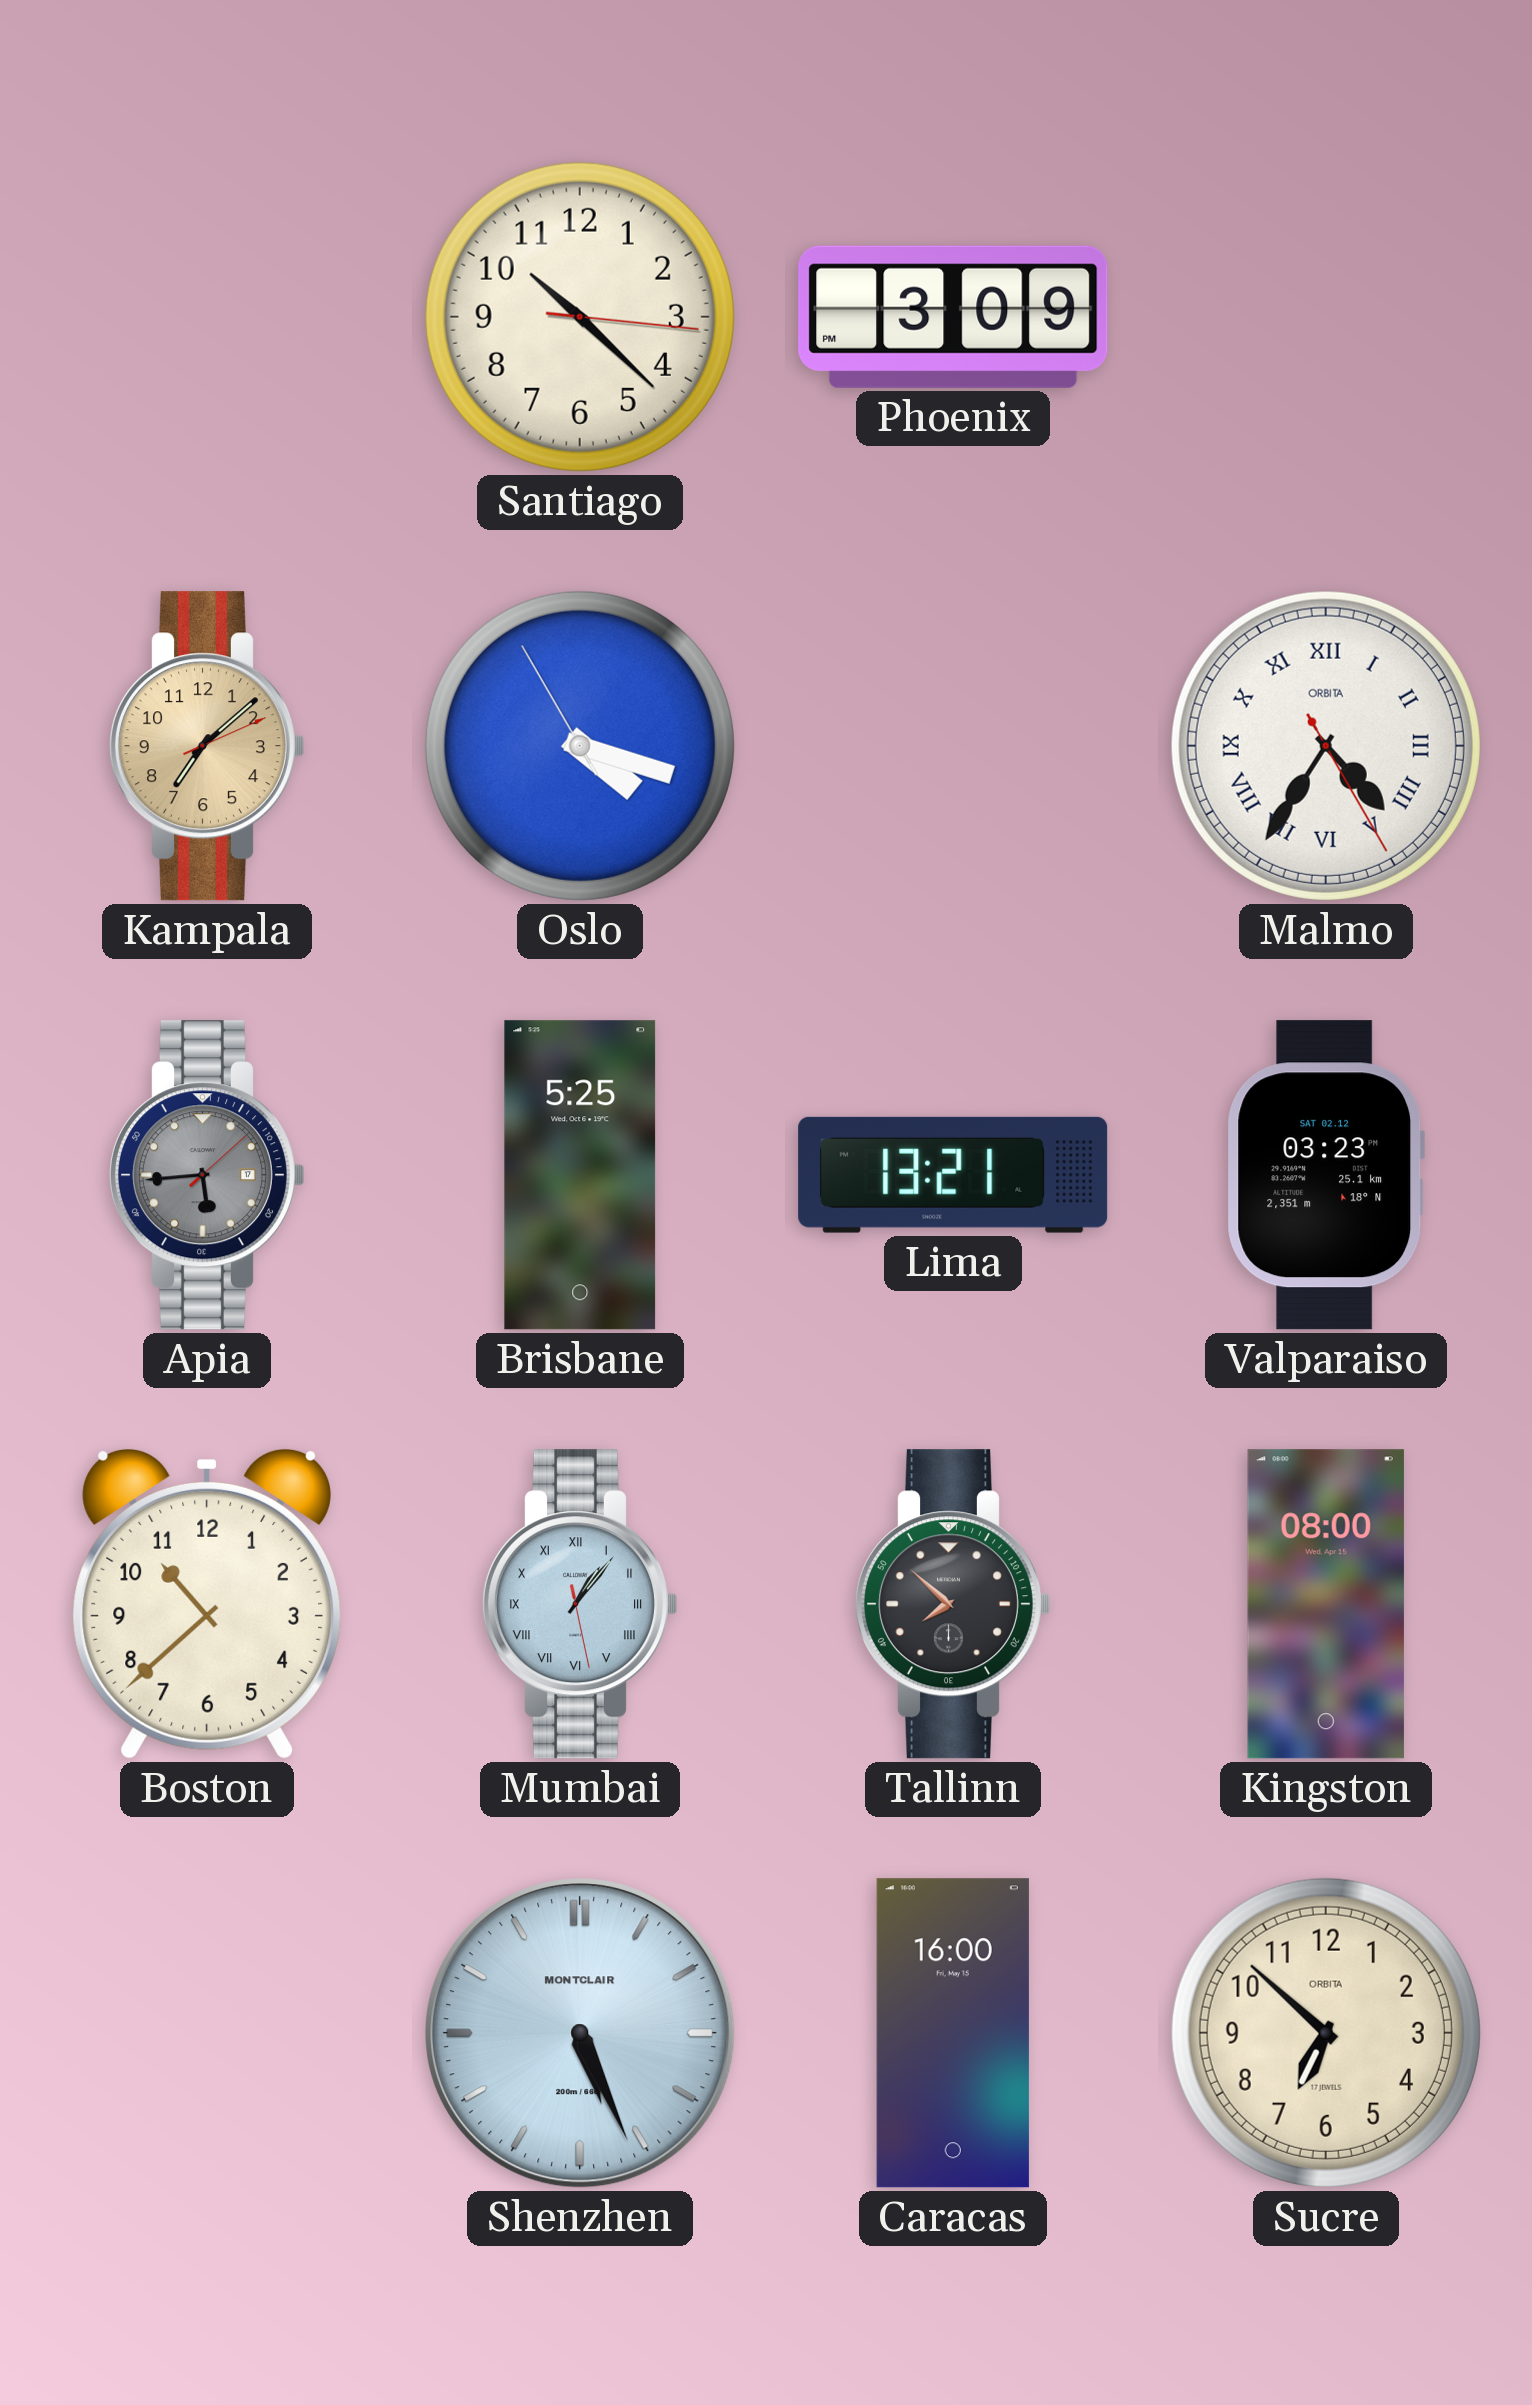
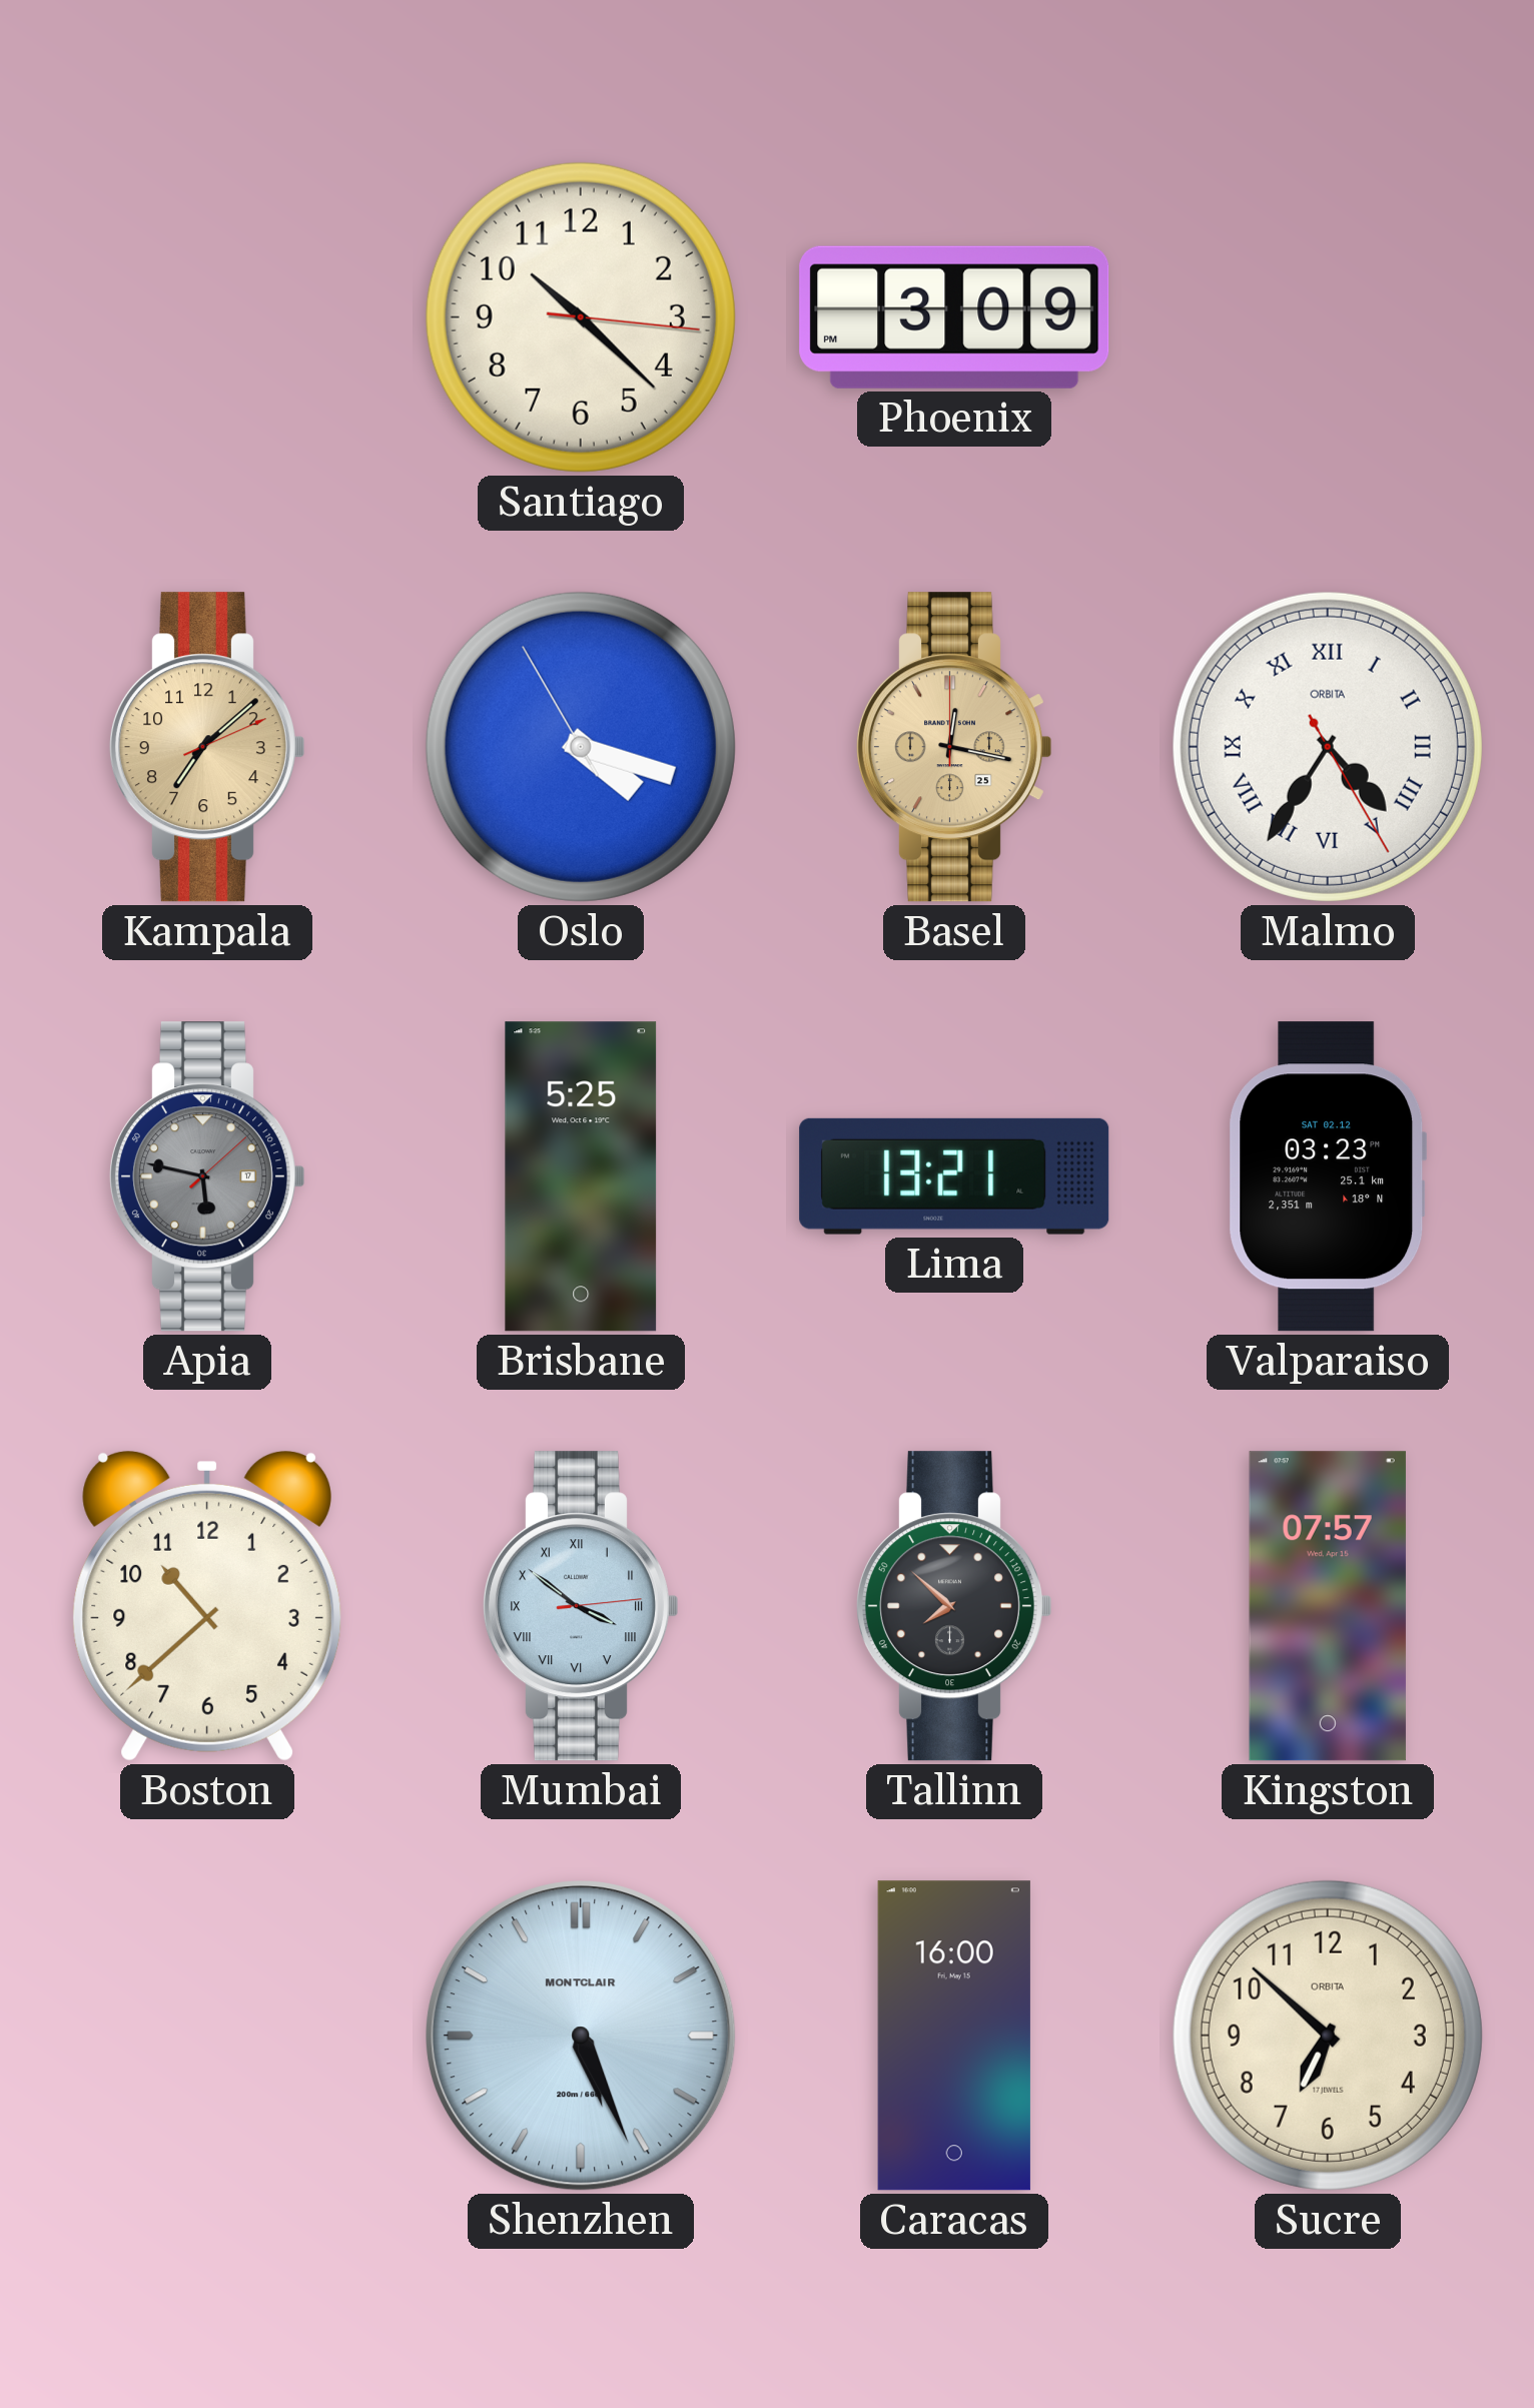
Basel: none -> 12:17
Apia: 5:44 -> 5:47
Mumbai: 1:06 -> 3:51
Kingston: 08:00 -> 07:57
